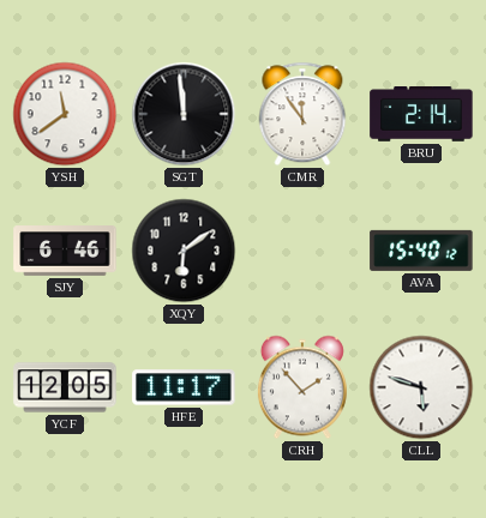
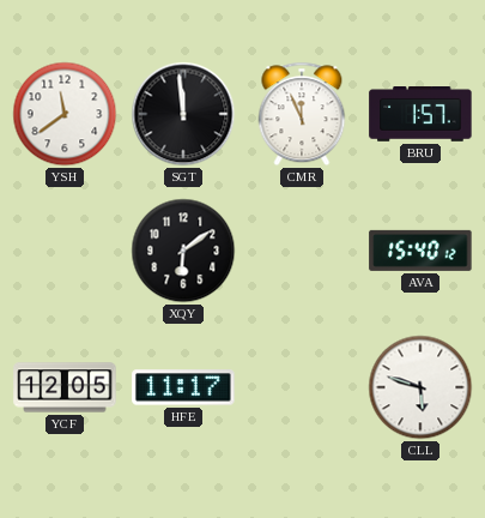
CMR: 11:54 -> 11:56
BRU: 2:14 -> 1:57
SJY: 6:46 -> none
CRH: 1:53 -> none
